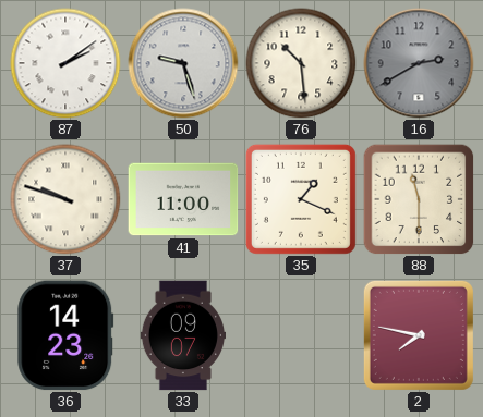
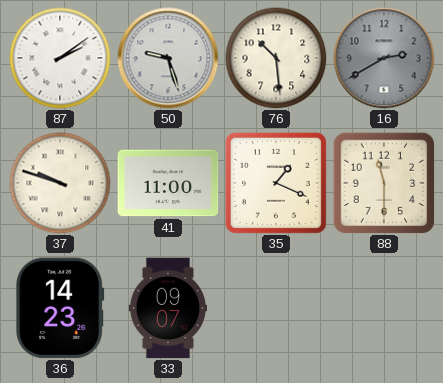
2: 7:47 -> none
